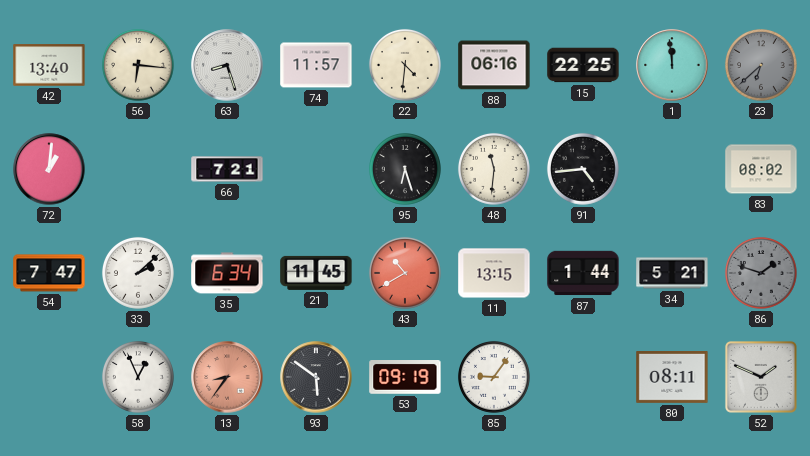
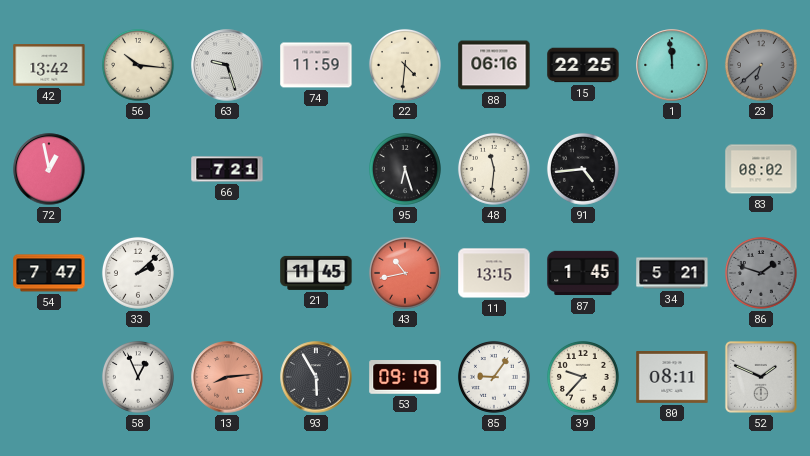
42: 13:40 -> 13:42
56: 6:16 -> 10:16
63: 8:27 -> 9:27
74: 11:57 -> 11:59
72: 1:01 -> 12:58
35: 6:34 -> none
43: 10:40 -> 10:43
87: 1:44 -> 1:45
13: 8:36 -> 8:14
93: 5:51 -> 5:55
39: none -> 9:37
